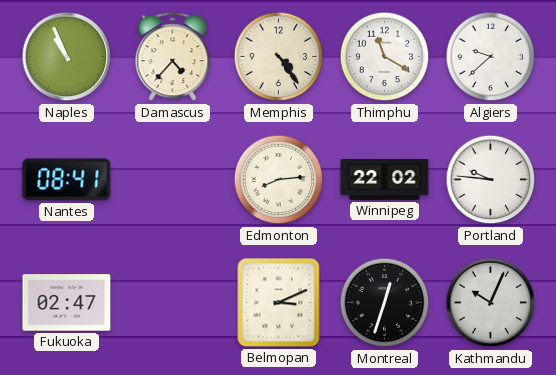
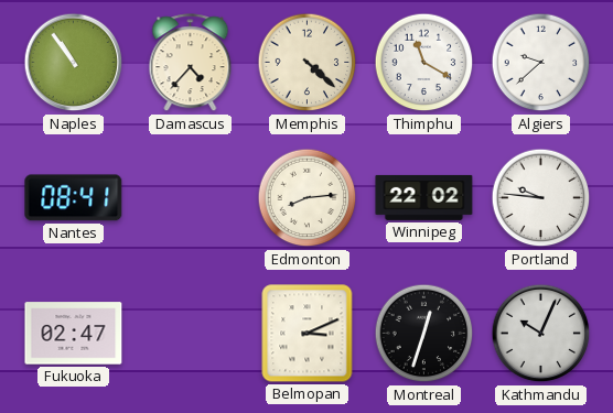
Naples: 10:56 -> 10:54
Memphis: 4:24 -> 4:22
